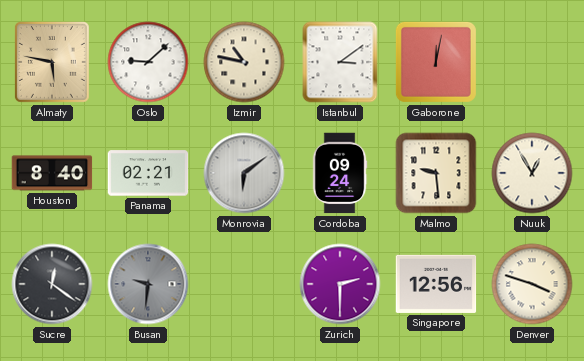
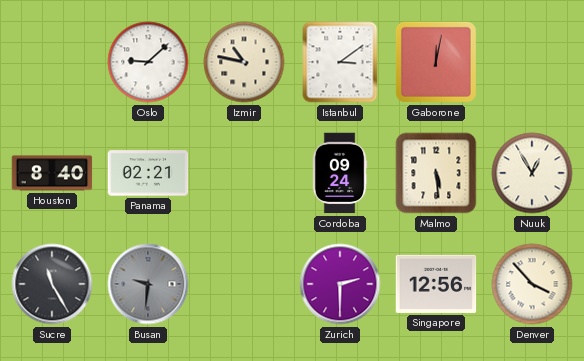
Almaty: 5:47 -> none
Monrovia: 6:09 -> none
Malmo: 9:29 -> 5:29
Sucre: 12:21 -> 11:25
Denver: 3:48 -> 3:53
